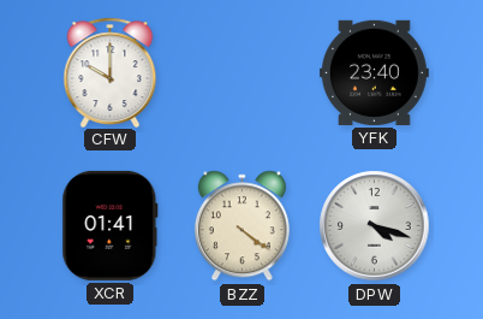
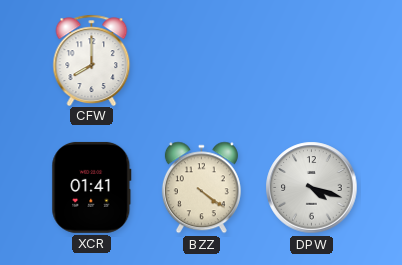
CFW: 10:00 -> 8:00
YFK: 23:40 -> none
